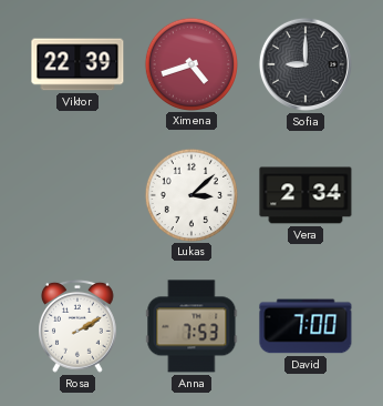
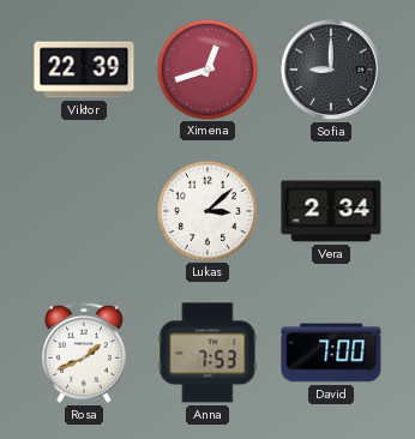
Ximena: 4:42 -> 12:42
Rosa: 2:10 -> 1:41
